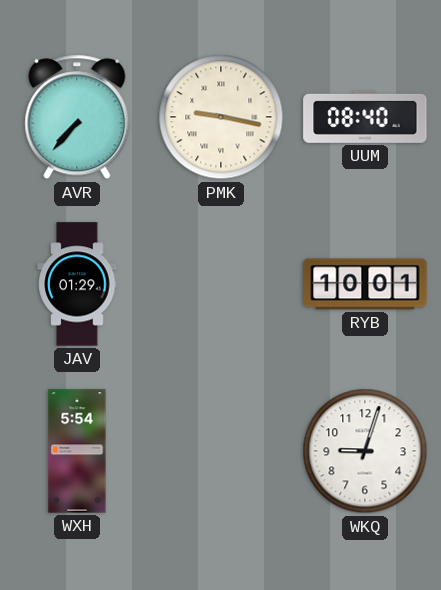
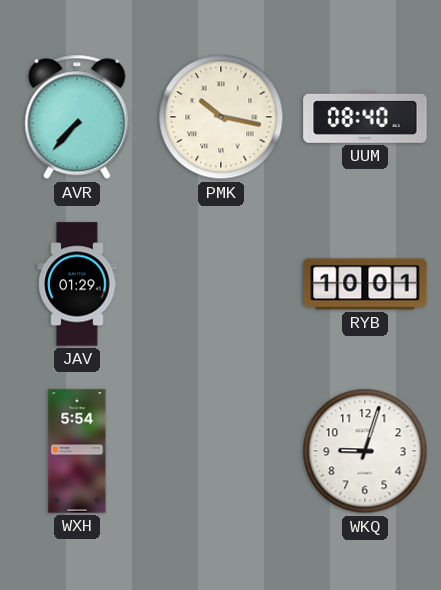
PMK: 9:17 -> 10:17
